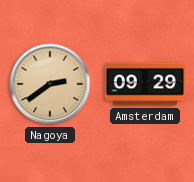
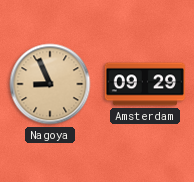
Nagoya: 2:39 -> 8:56
